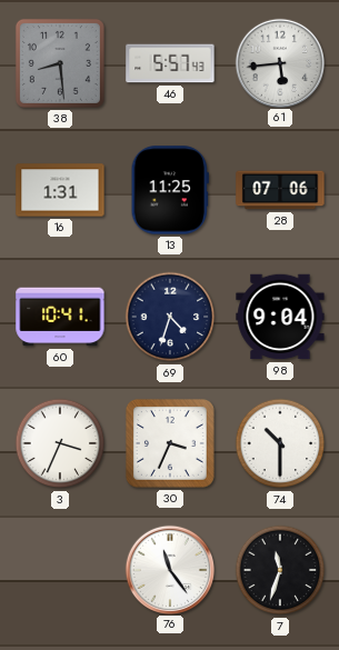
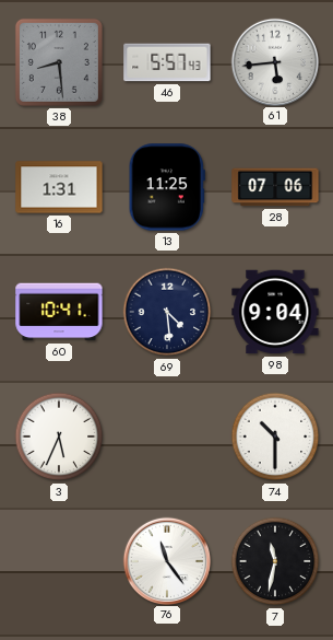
69: 4:33 -> 4:29
3: 3:34 -> 5:34
30: 3:34 -> none
7: 11:33 -> 11:32
